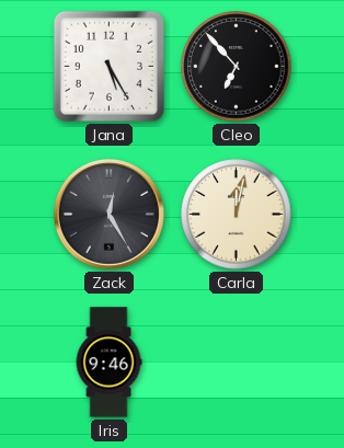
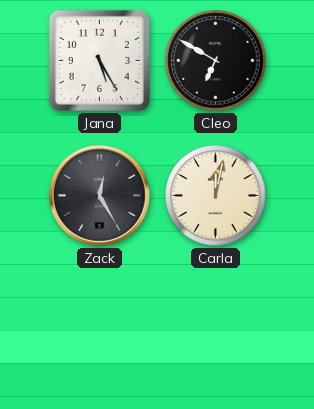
Cleo: 6:53 -> 6:50
Iris: 9:46 -> none
